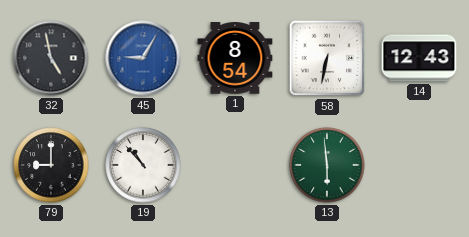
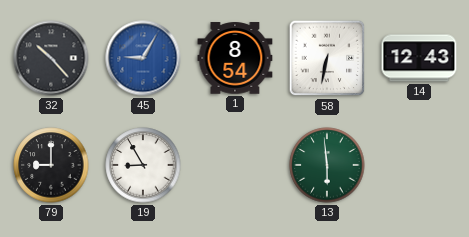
32: 4:58 -> 10:23
19: 10:53 -> 8:55
